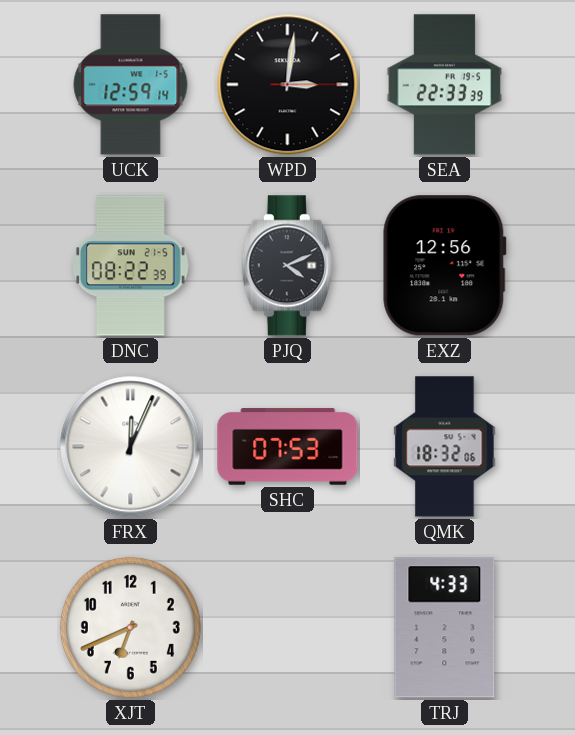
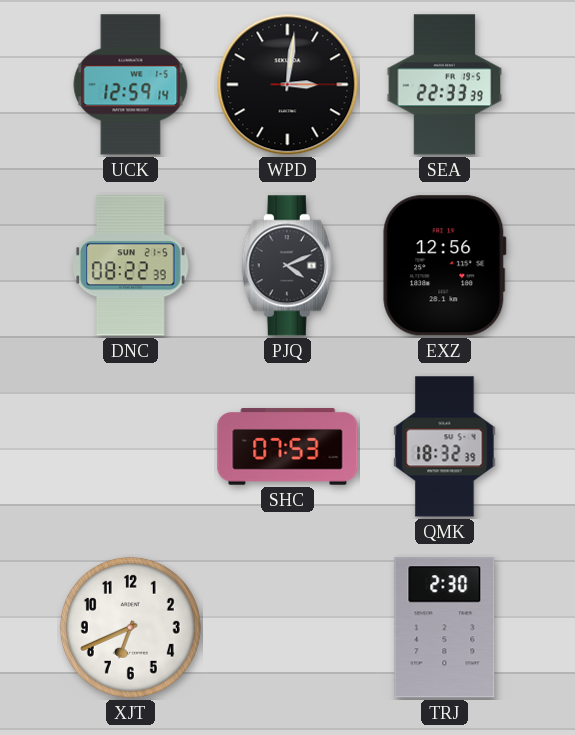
FRX: 12:04 -> none
QMK: 18:32:06 -> 18:32:39
TRJ: 4:33 -> 2:30
